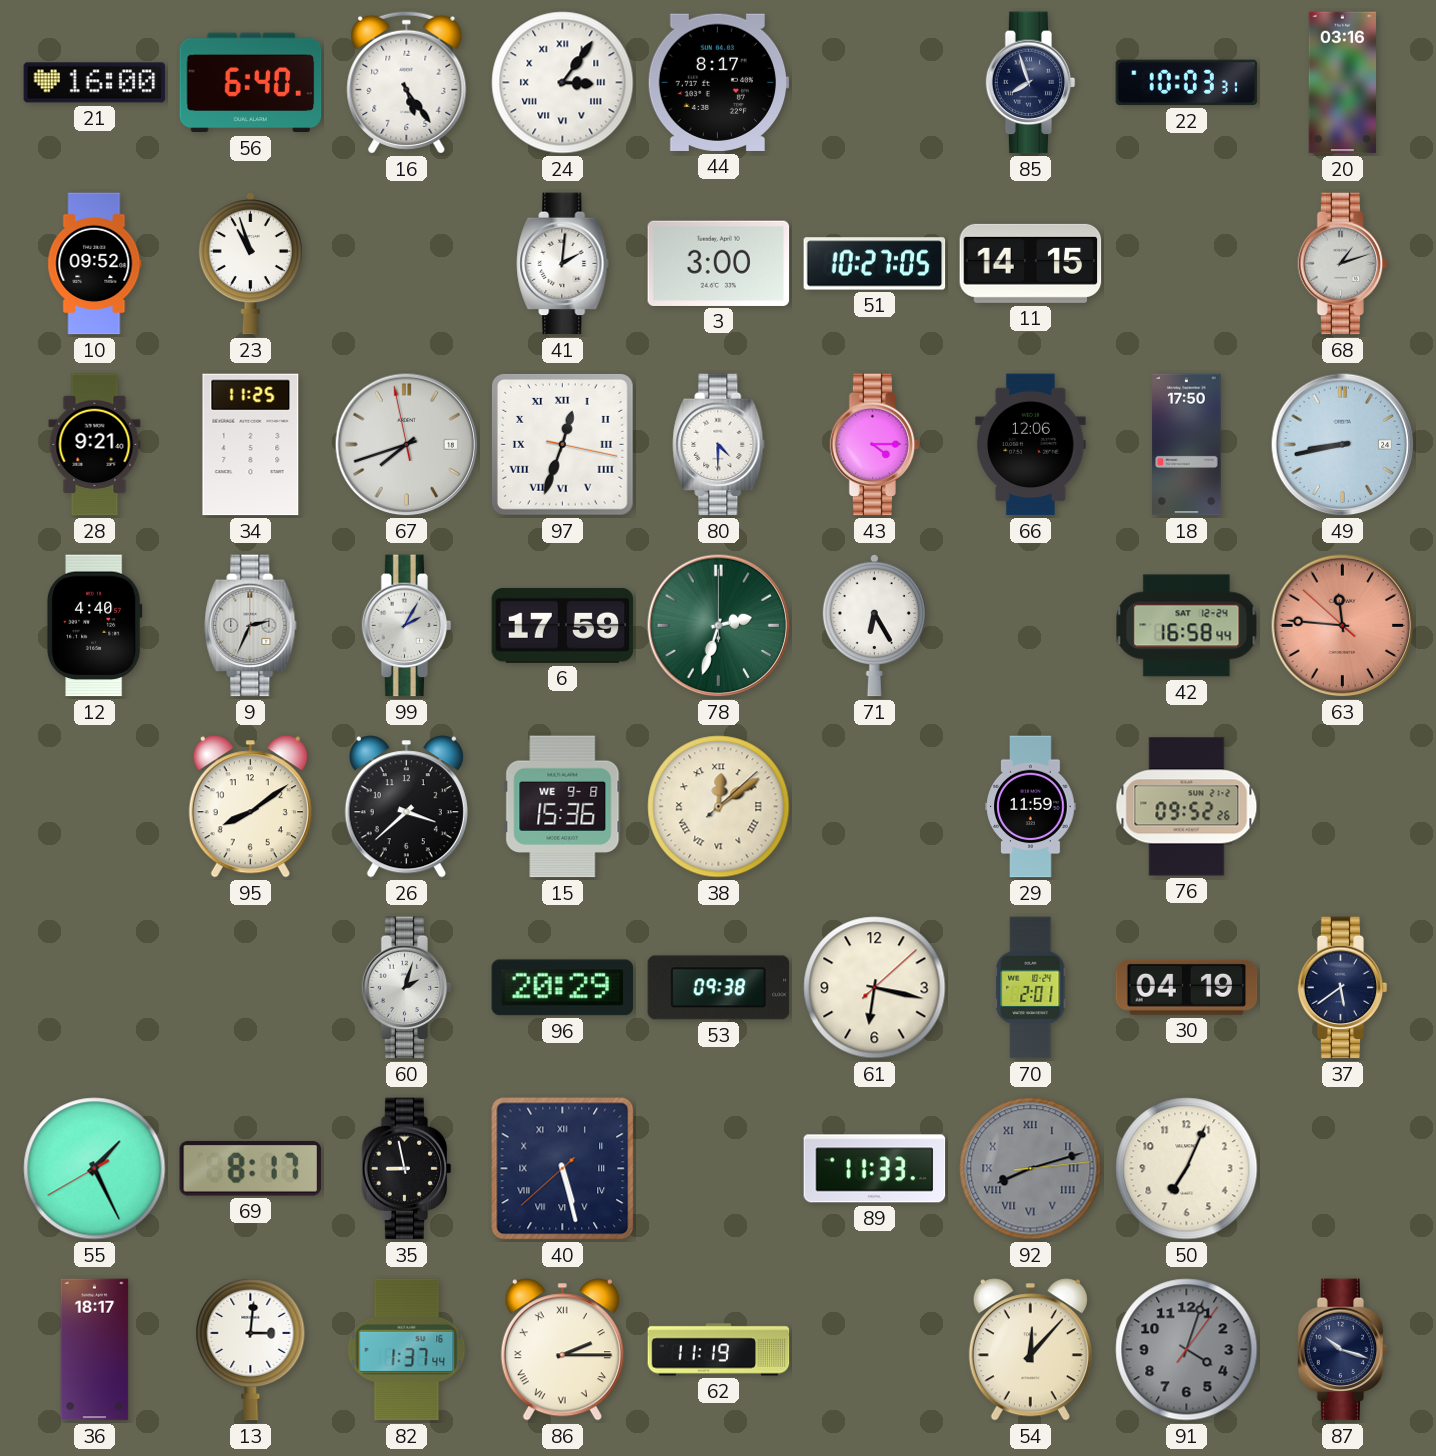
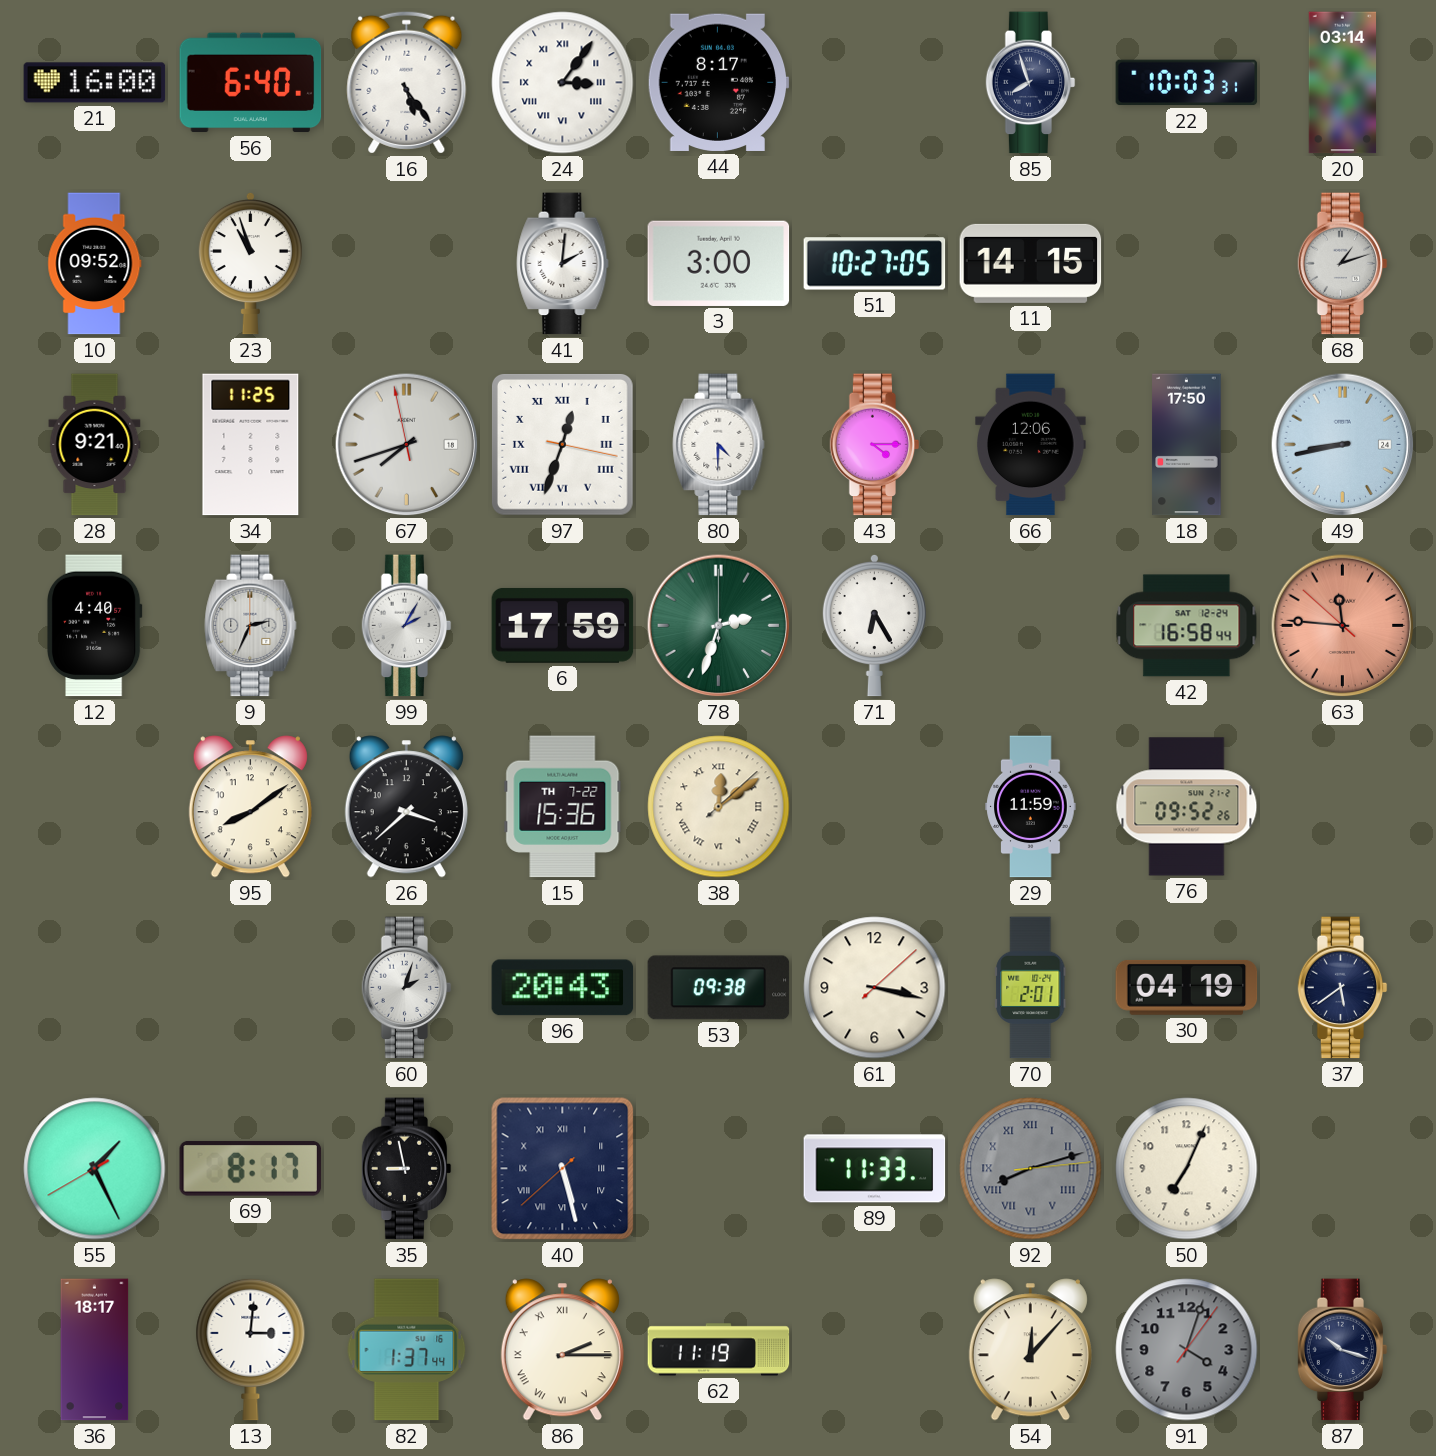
20: 03:16 -> 03:14
15 date: WE 9-8 -> TH 7-22
96: 20:29 -> 20:43
61: 6:17 -> 3:17
